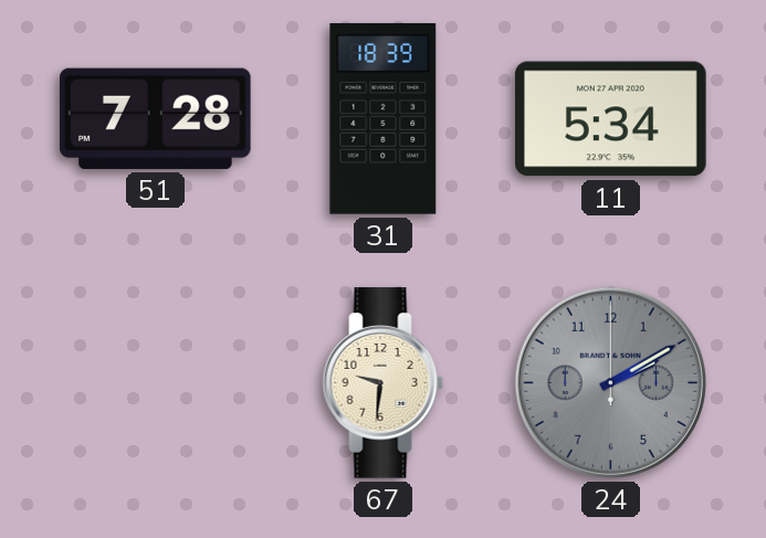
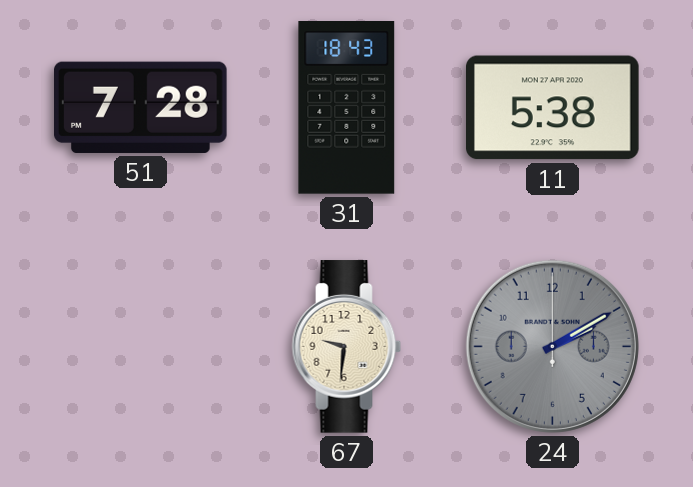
31: 18:39 -> 18:43
11: 5:34 -> 5:38
